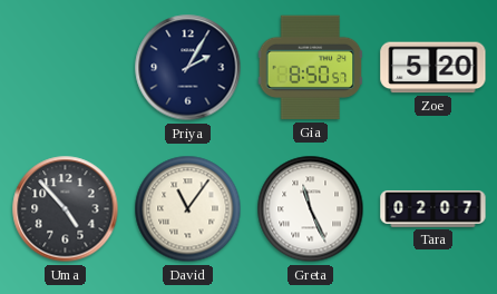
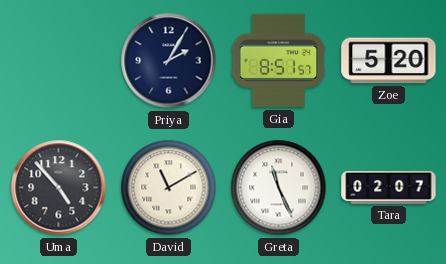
Gia: 8:50 -> 8:51
David: 11:06 -> 11:10
